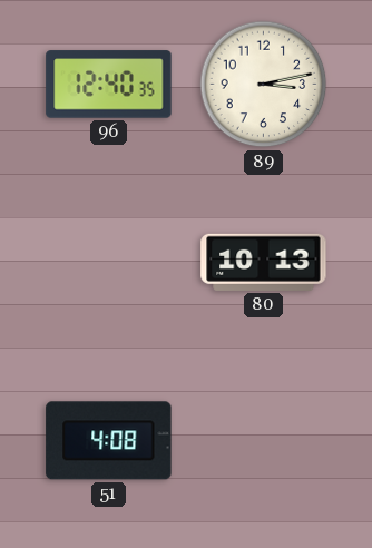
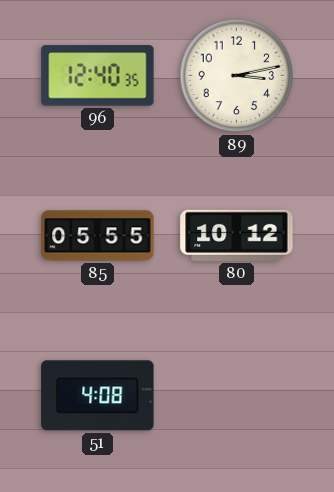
85: none -> 05:55
80: 10:13 -> 10:12
